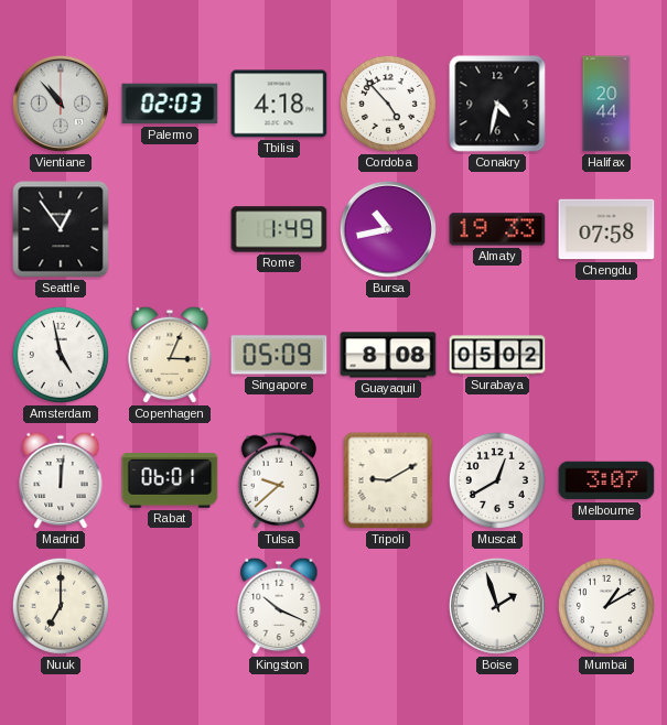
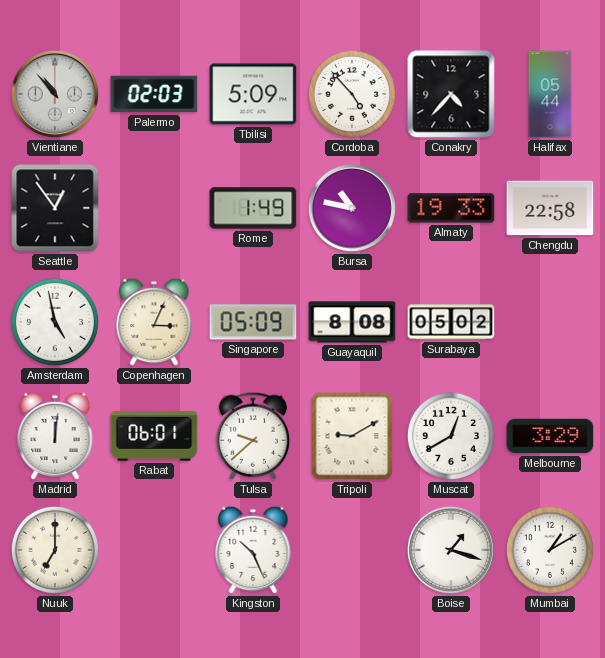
Tbilisi: 4:18 -> 5:09
Conakry: 4:32 -> 4:37
Halifax: 20:44 -> 05:44
Bursa: 10:43 -> 10:47
Chengdu: 07:58 -> 22:58
Melbourne: 3:07 -> 3:29
Kingston: 10:19 -> 10:26
Boise: 1:57 -> 1:18
